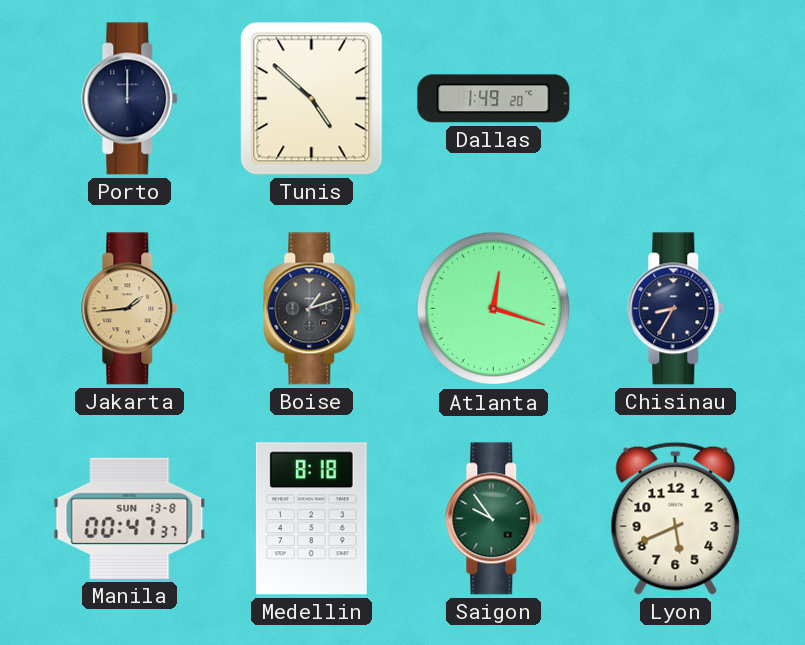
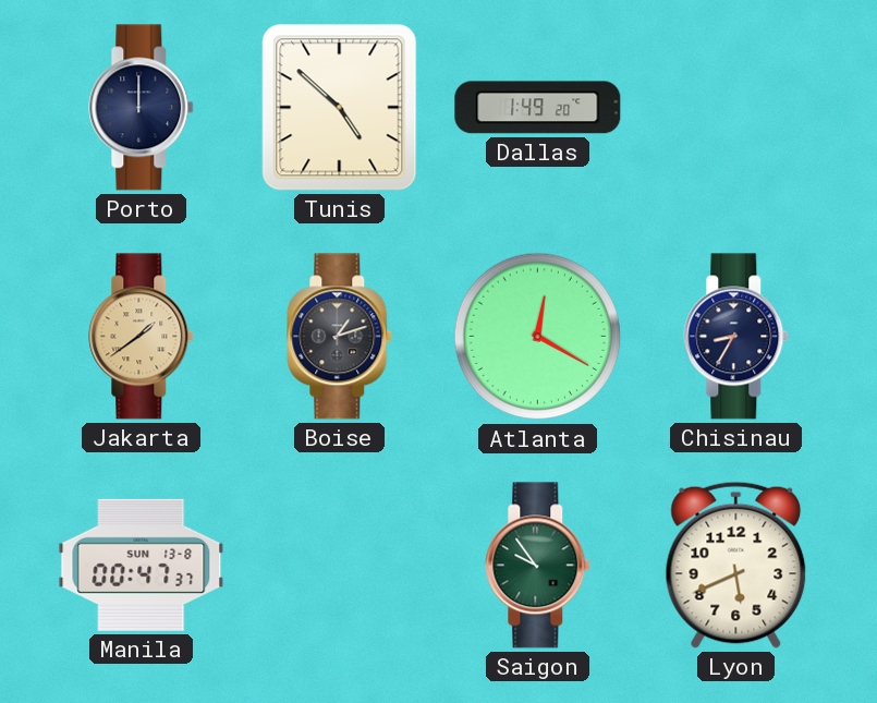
Jakarta: 1:44 -> 1:39
Atlanta: 12:18 -> 12:20
Medellin: 8:18 -> none
